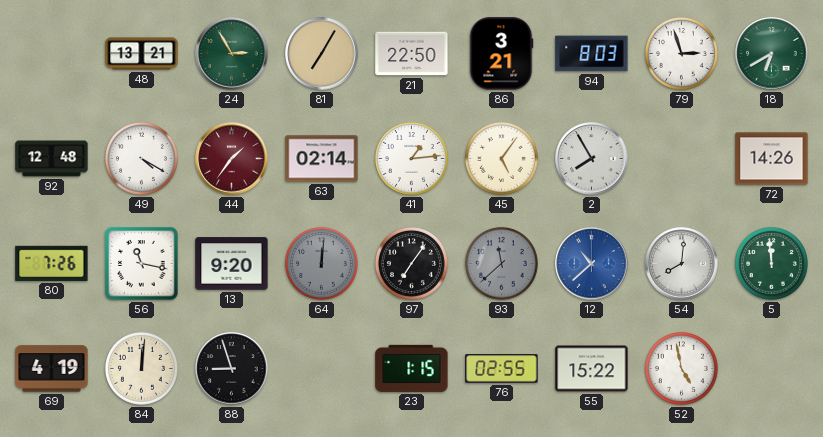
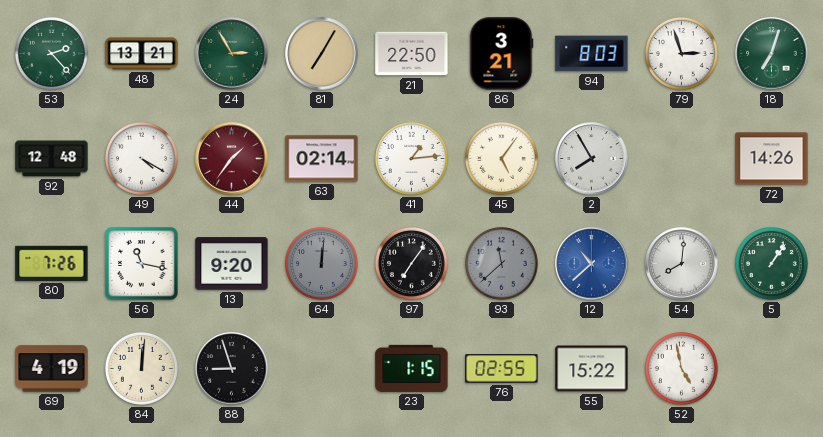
53: none -> 2:23
18: 6:40 -> 7:03
5: 11:59 -> 1:06
